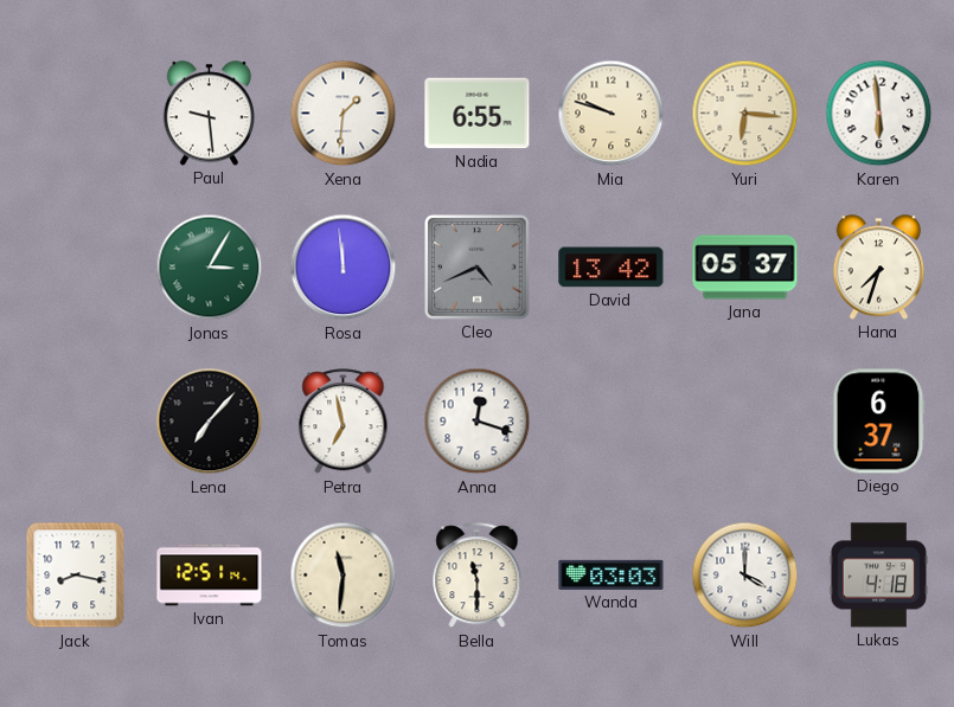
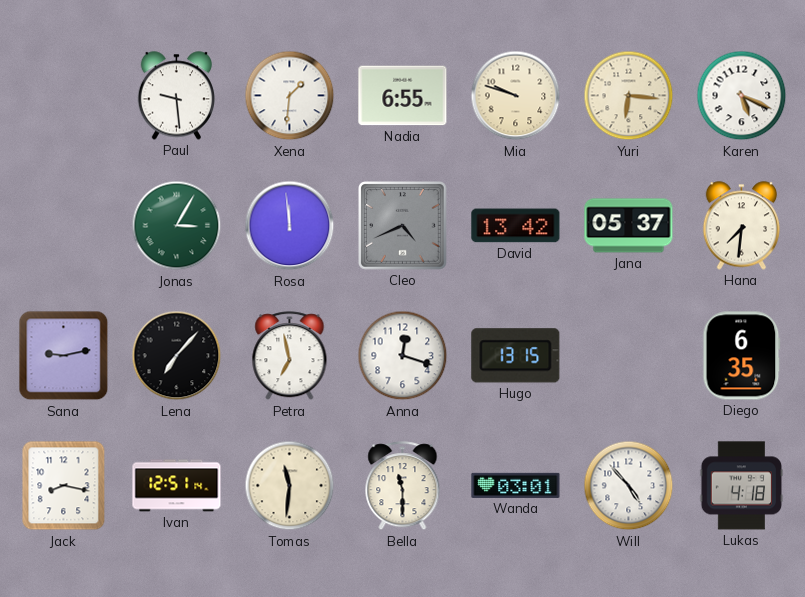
Karen: 5:59 -> 5:19
Hana: 7:33 -> 7:31
Sana: none -> 9:13
Hugo: none -> 13:15
Diego: 6:37 -> 6:35
Wanda: 03:03 -> 03:01
Will: 4:00 -> 4:53
